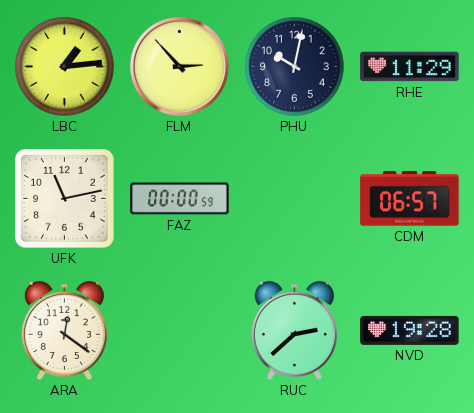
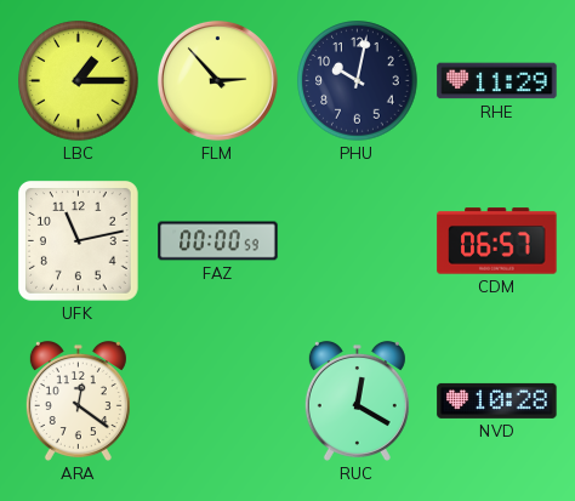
LBC: 1:14 -> 1:15
RUC: 2:38 -> 12:20
NVD: 19:28 -> 10:28
